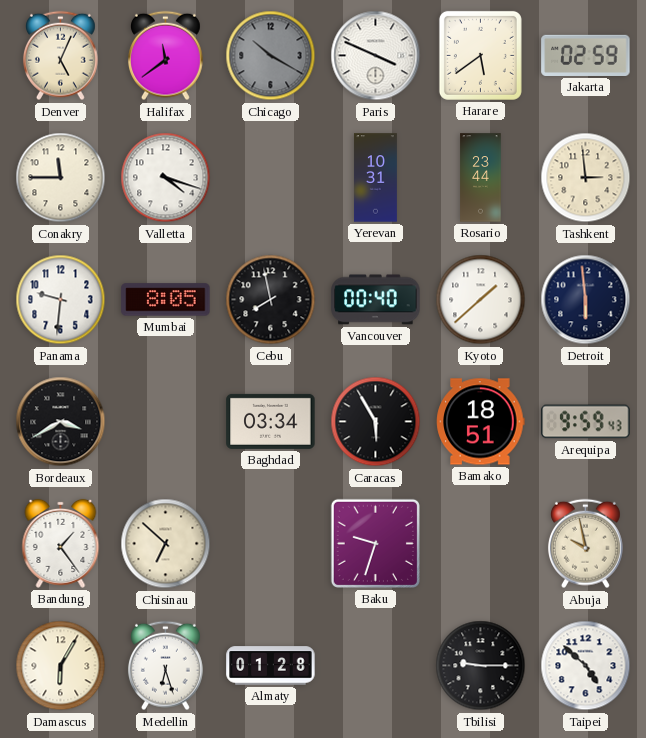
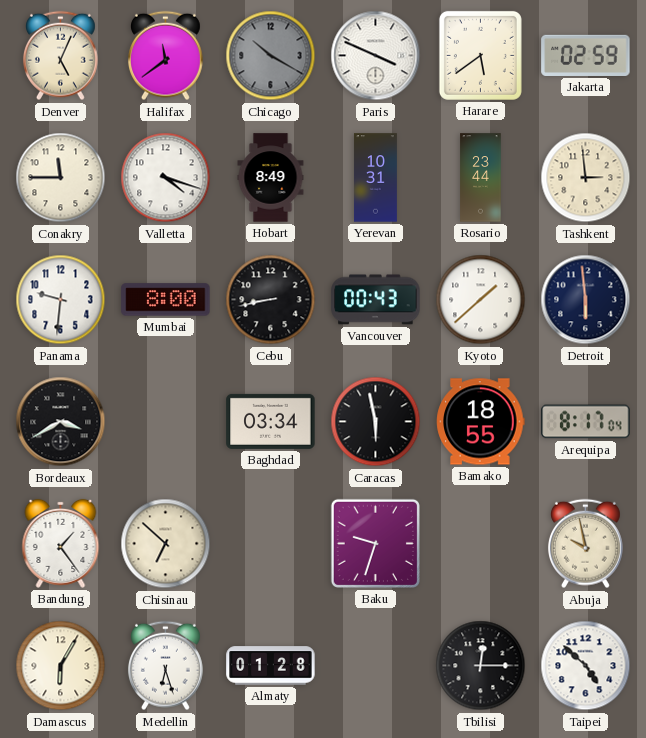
Hobart: none -> 8:49
Mumbai: 8:05 -> 8:00
Cebu: 7:58 -> 8:43
Vancouver: 00:40 -> 00:43
Caracas: 5:55 -> 5:58
Bamako: 18:51 -> 18:55
Arequipa: 9:59 -> 8:17
Tbilisi: 9:15 -> 12:15
